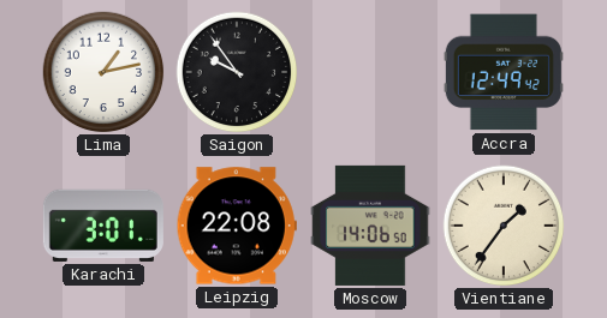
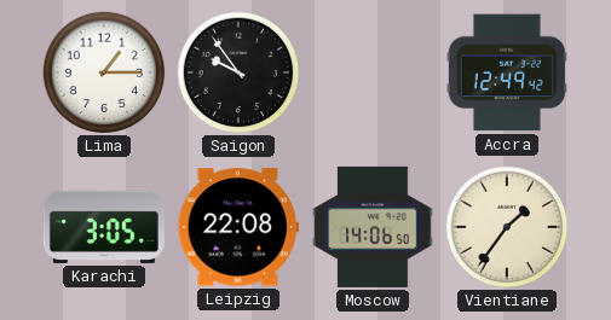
Lima: 1:13 -> 1:15
Karachi: 3:01 -> 3:05
